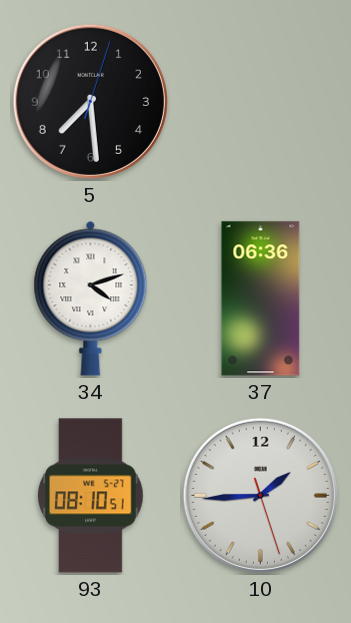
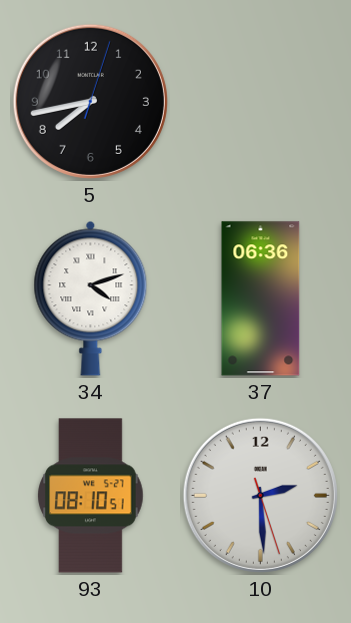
5: 7:29 -> 7:43
10: 1:44 -> 2:29
